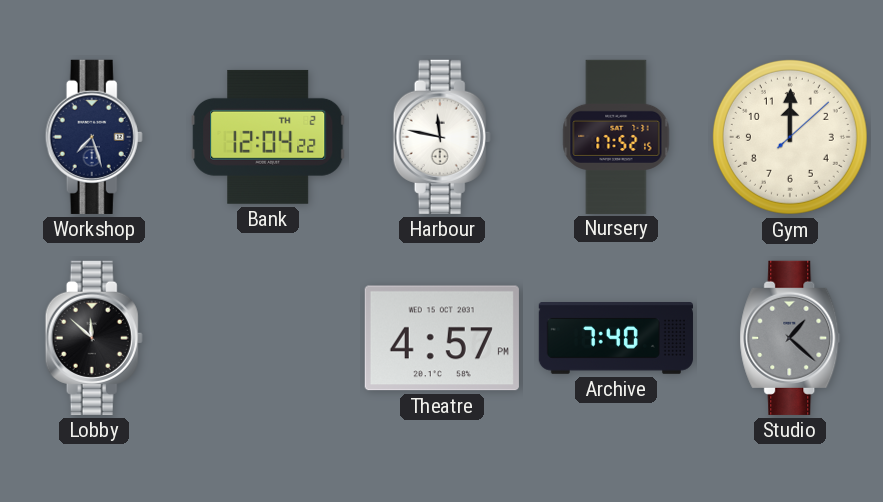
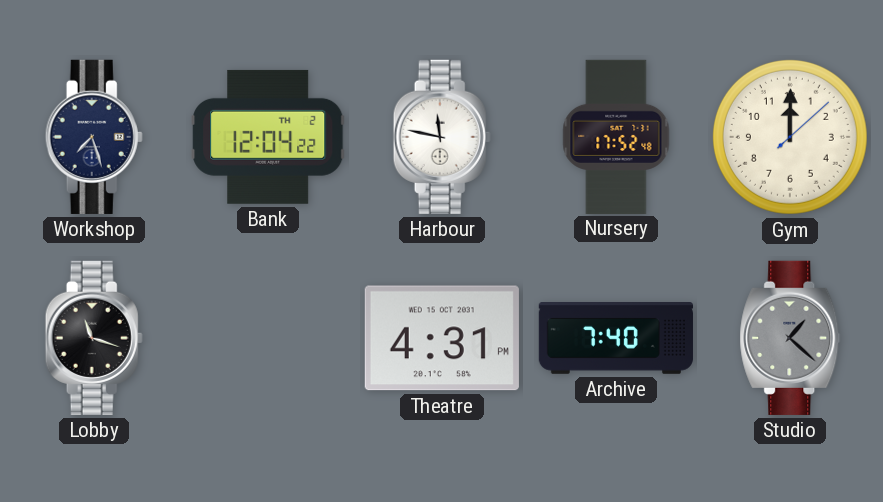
Nursery: 17:52:15 -> 17:52:48
Lobby: 11:52 -> 11:18
Theatre: 4:57 -> 4:31
